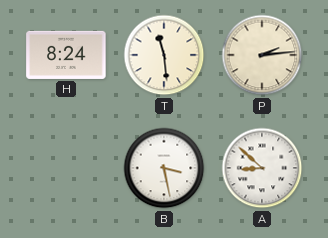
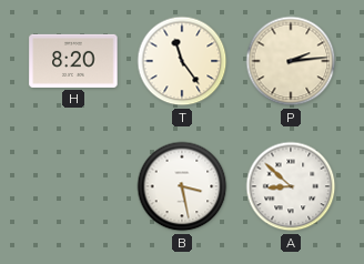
H: 8:24 -> 8:20
T: 11:29 -> 11:24
